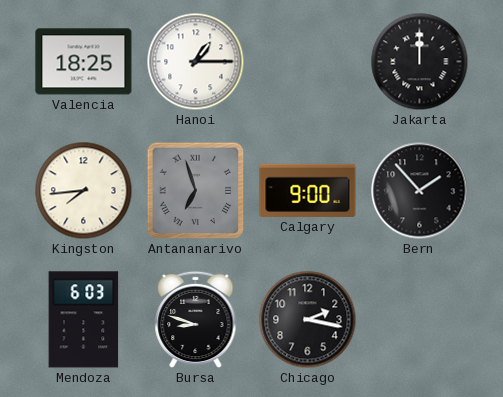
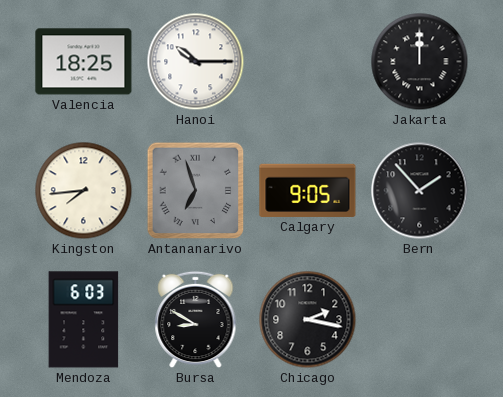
Hanoi: 1:15 -> 10:15
Calgary: 9:00 -> 9:05
Bursa: 8:48 -> 8:50
